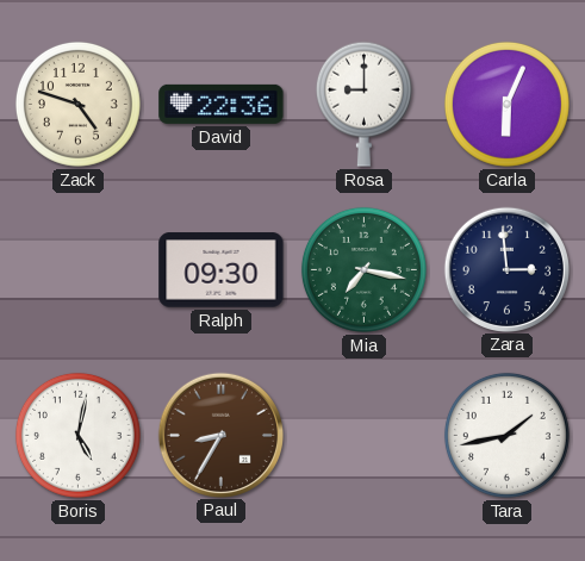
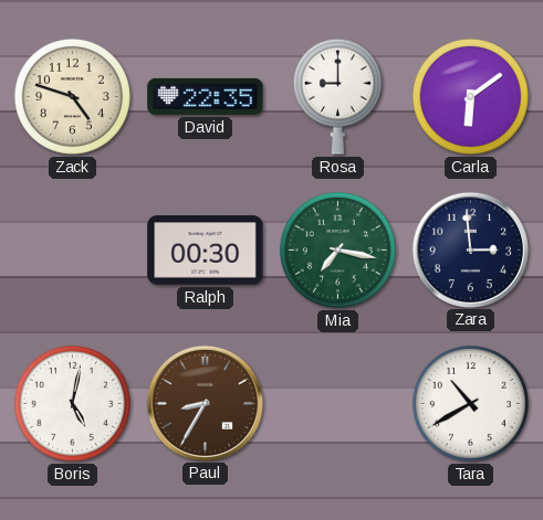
David: 22:36 -> 22:35
Carla: 6:04 -> 6:09
Ralph: 09:30 -> 00:30
Tara: 1:43 -> 10:40
